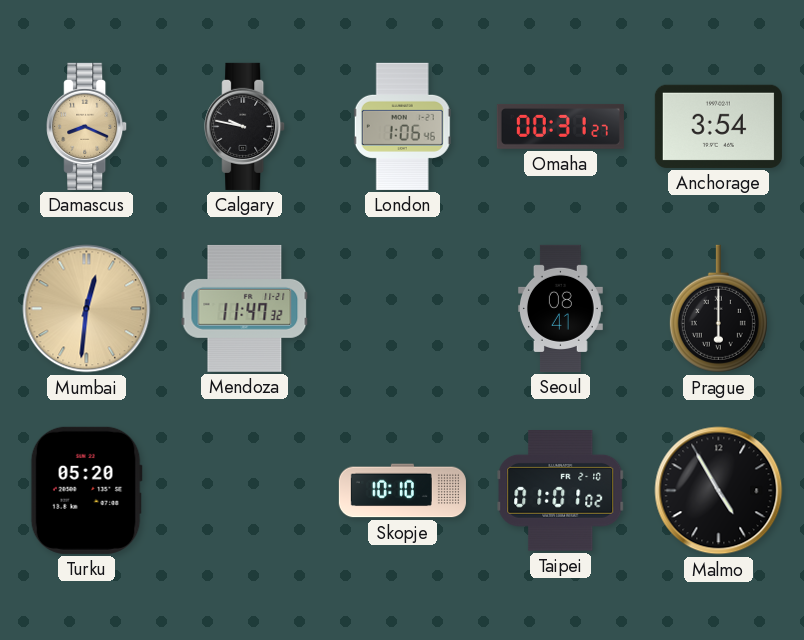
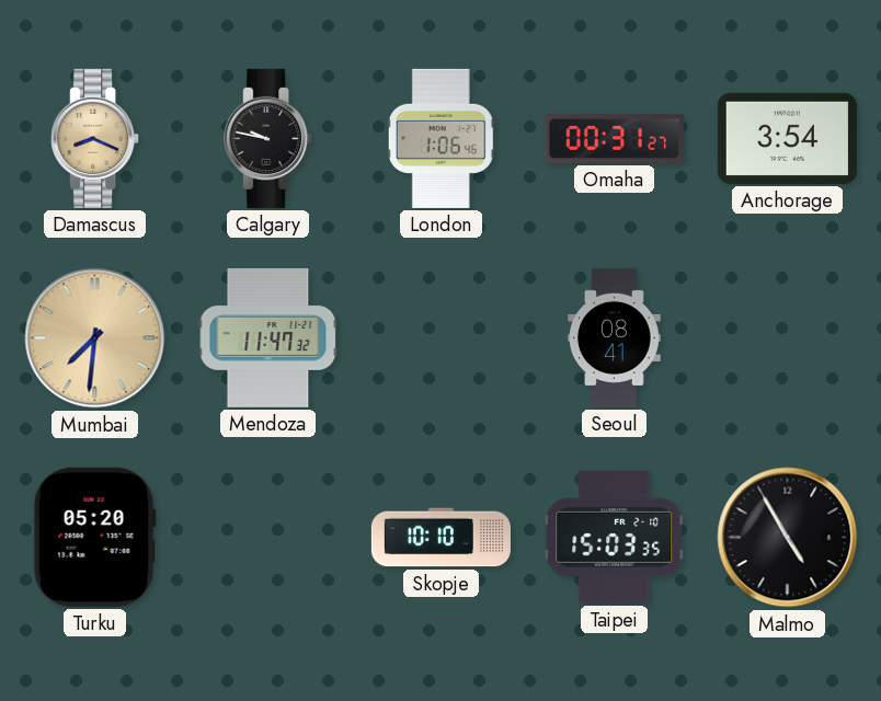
Mumbai: 12:31 -> 7:31
Prague: 6:00 -> none
Taipei: 01:01 -> 15:03
